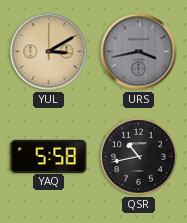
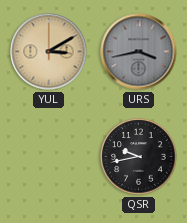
YAQ: 5:58 -> none
QSR: 10:43 -> 9:43
